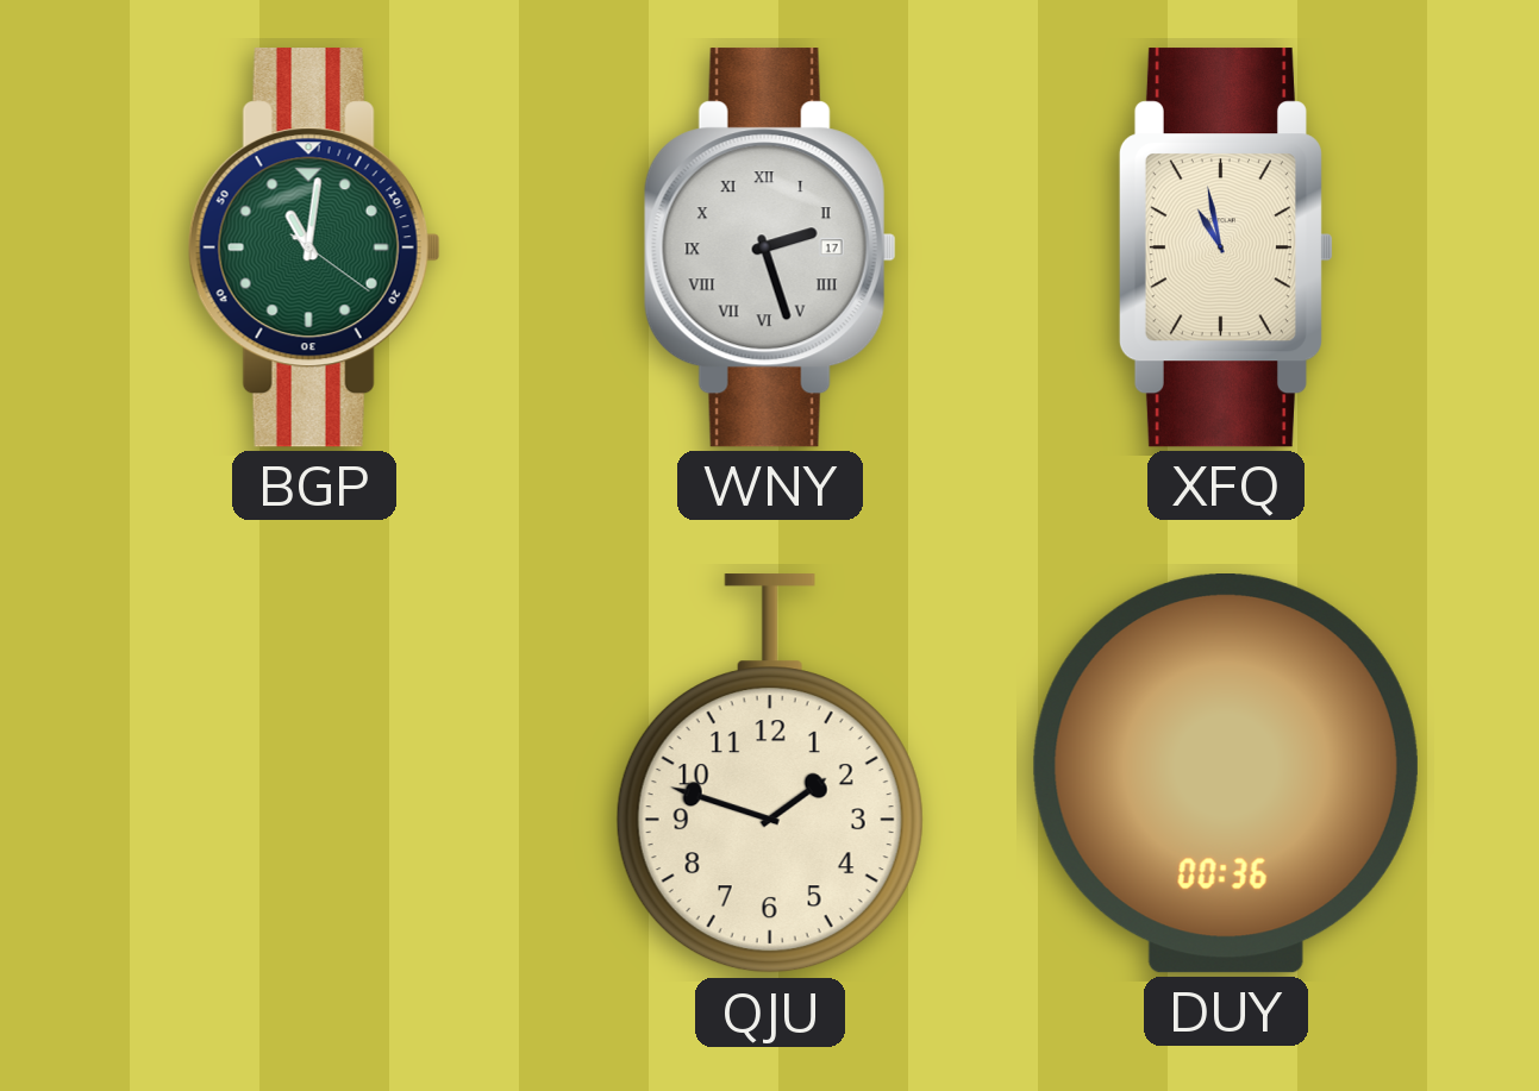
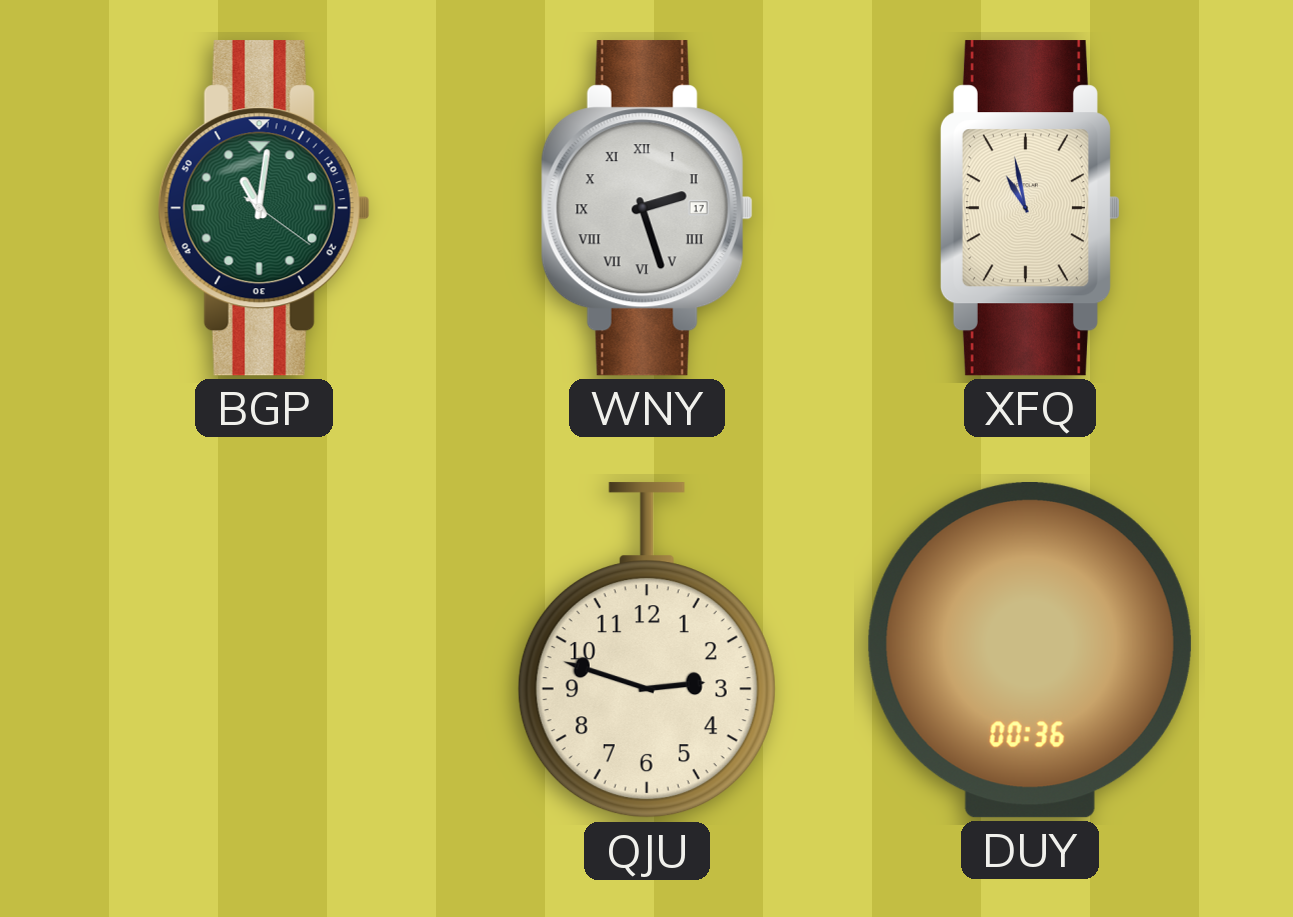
QJU: 1:48 -> 2:48
